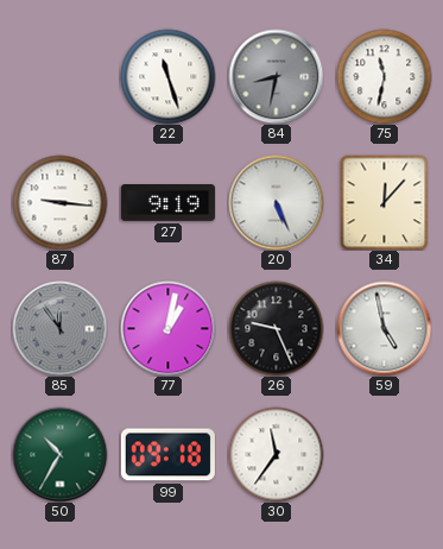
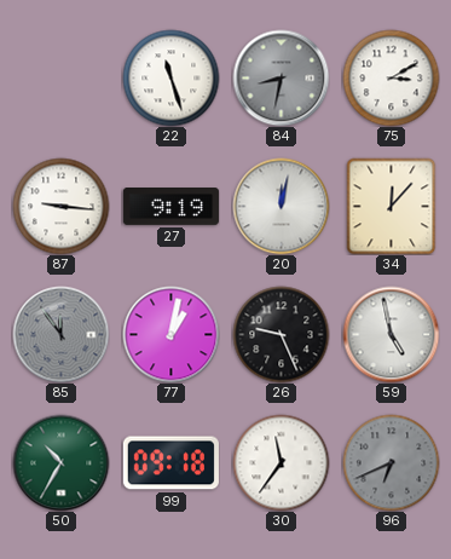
75: 11:32 -> 3:10
20: 5:26 -> 12:02
96: none -> 6:41
